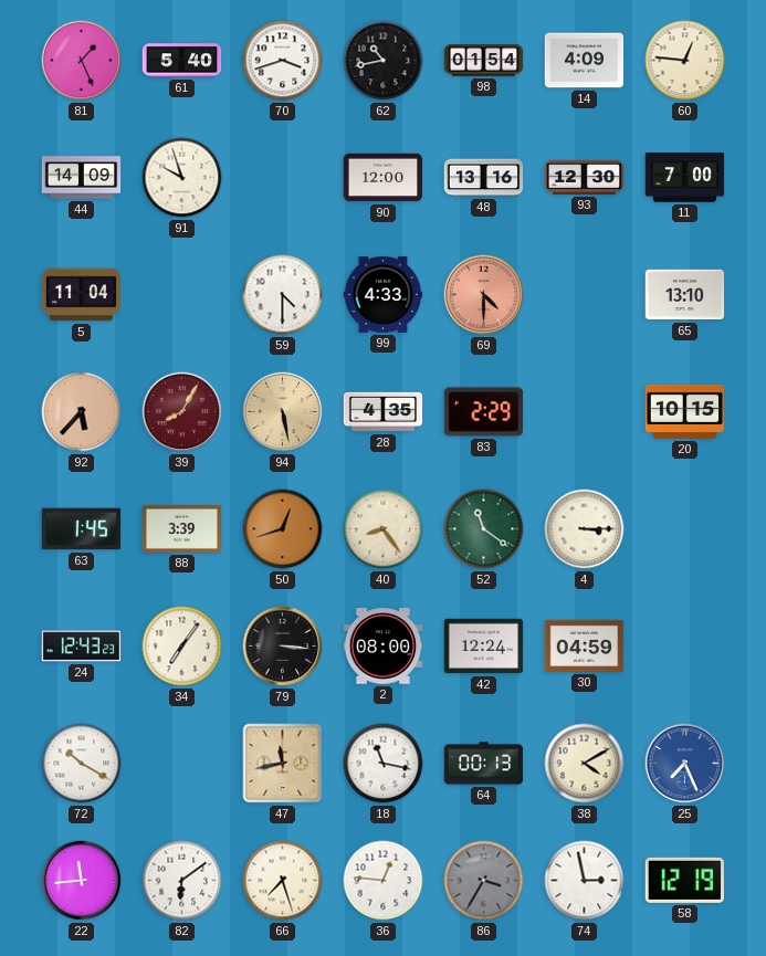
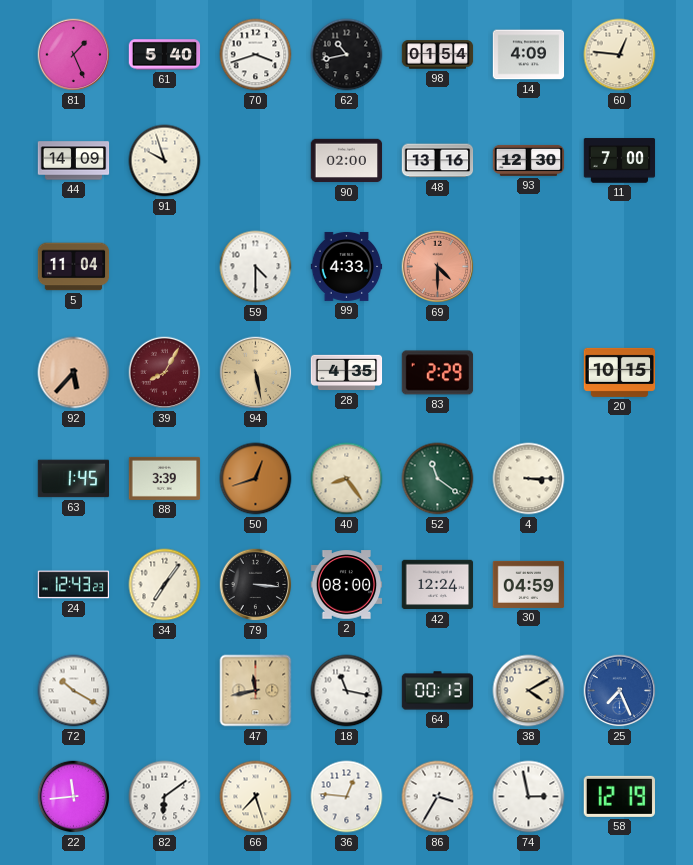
90: 12:00 -> 02:00
65: 13:10 -> none
86 dial: grey -> white
